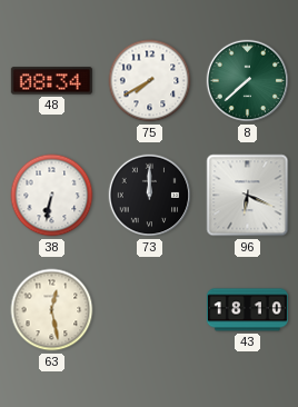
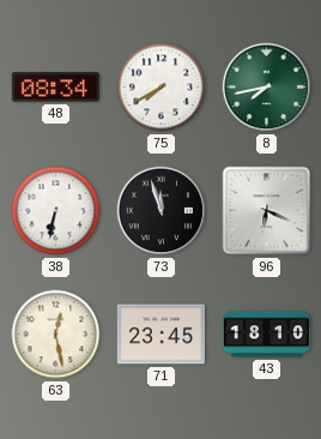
8: 7:38 -> 7:43
73: 12:00 -> 11:57
71: none -> 23:45
